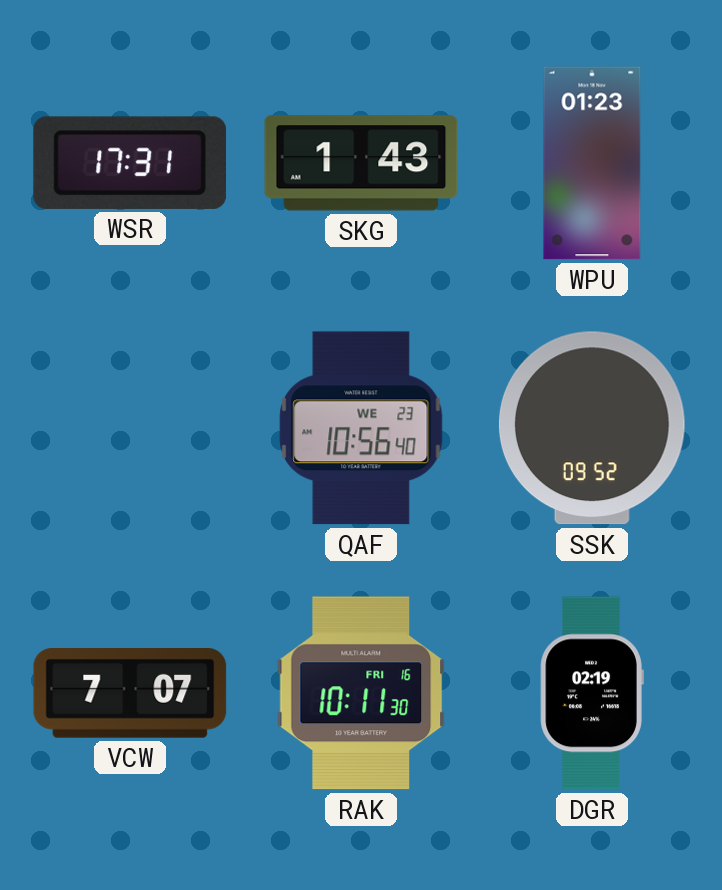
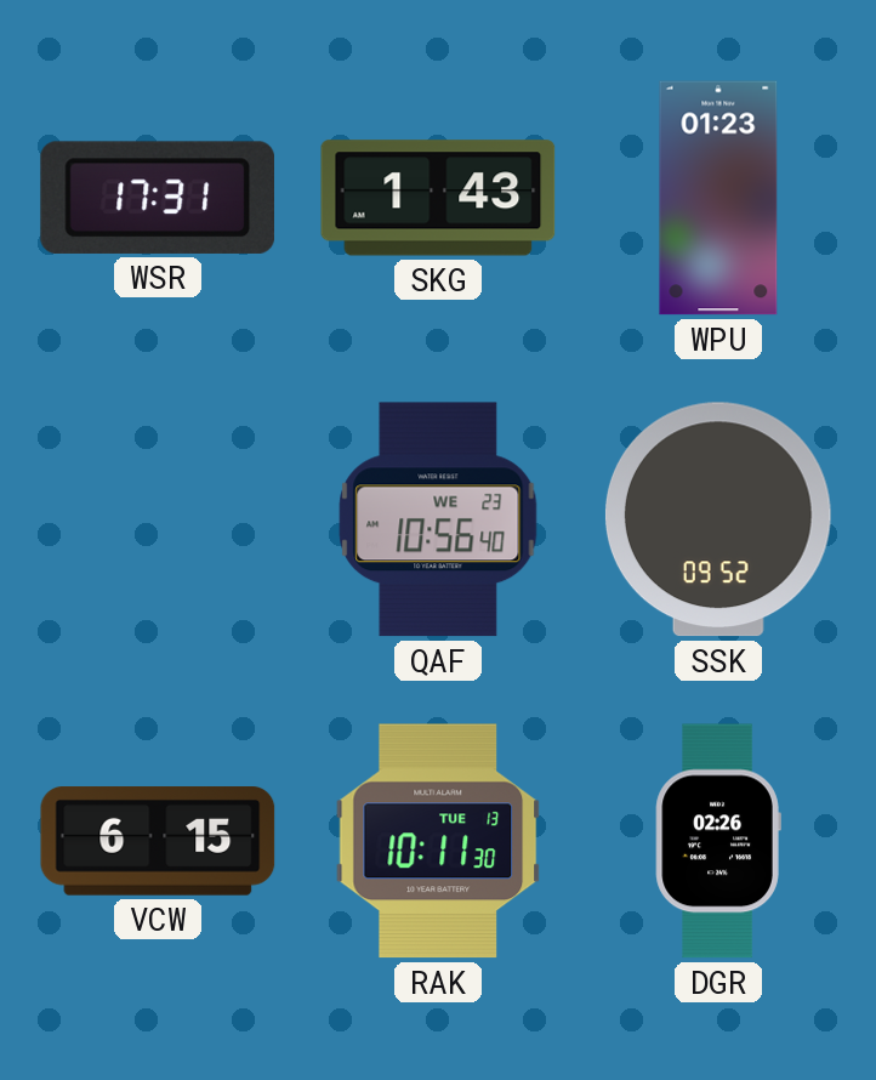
VCW: 7:07 -> 6:15
RAK date: FRI 16 -> TUE 13
DGR: 02:19 -> 02:26
